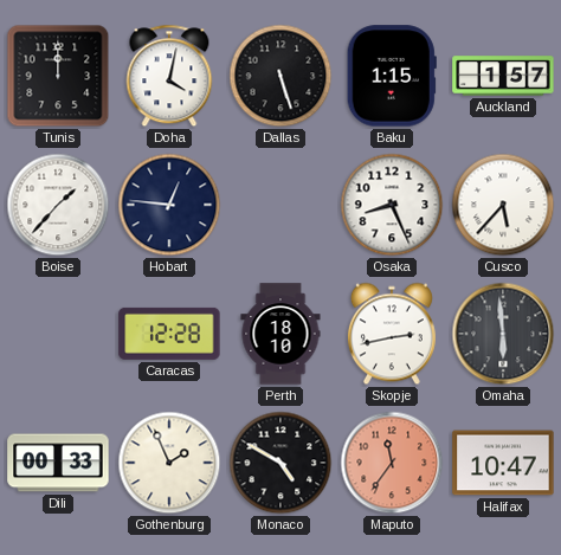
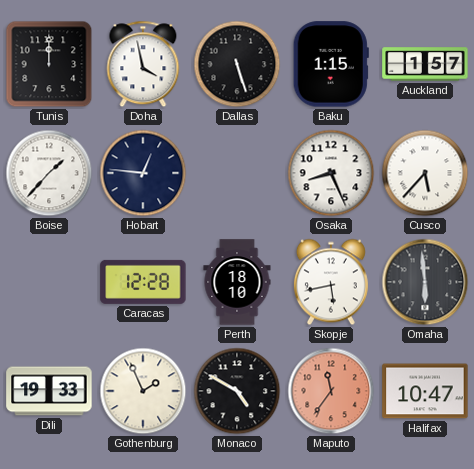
Doha: 4:02 -> 3:58
Skopje: 2:43 -> 5:43
Dili: 00:33 -> 19:33
